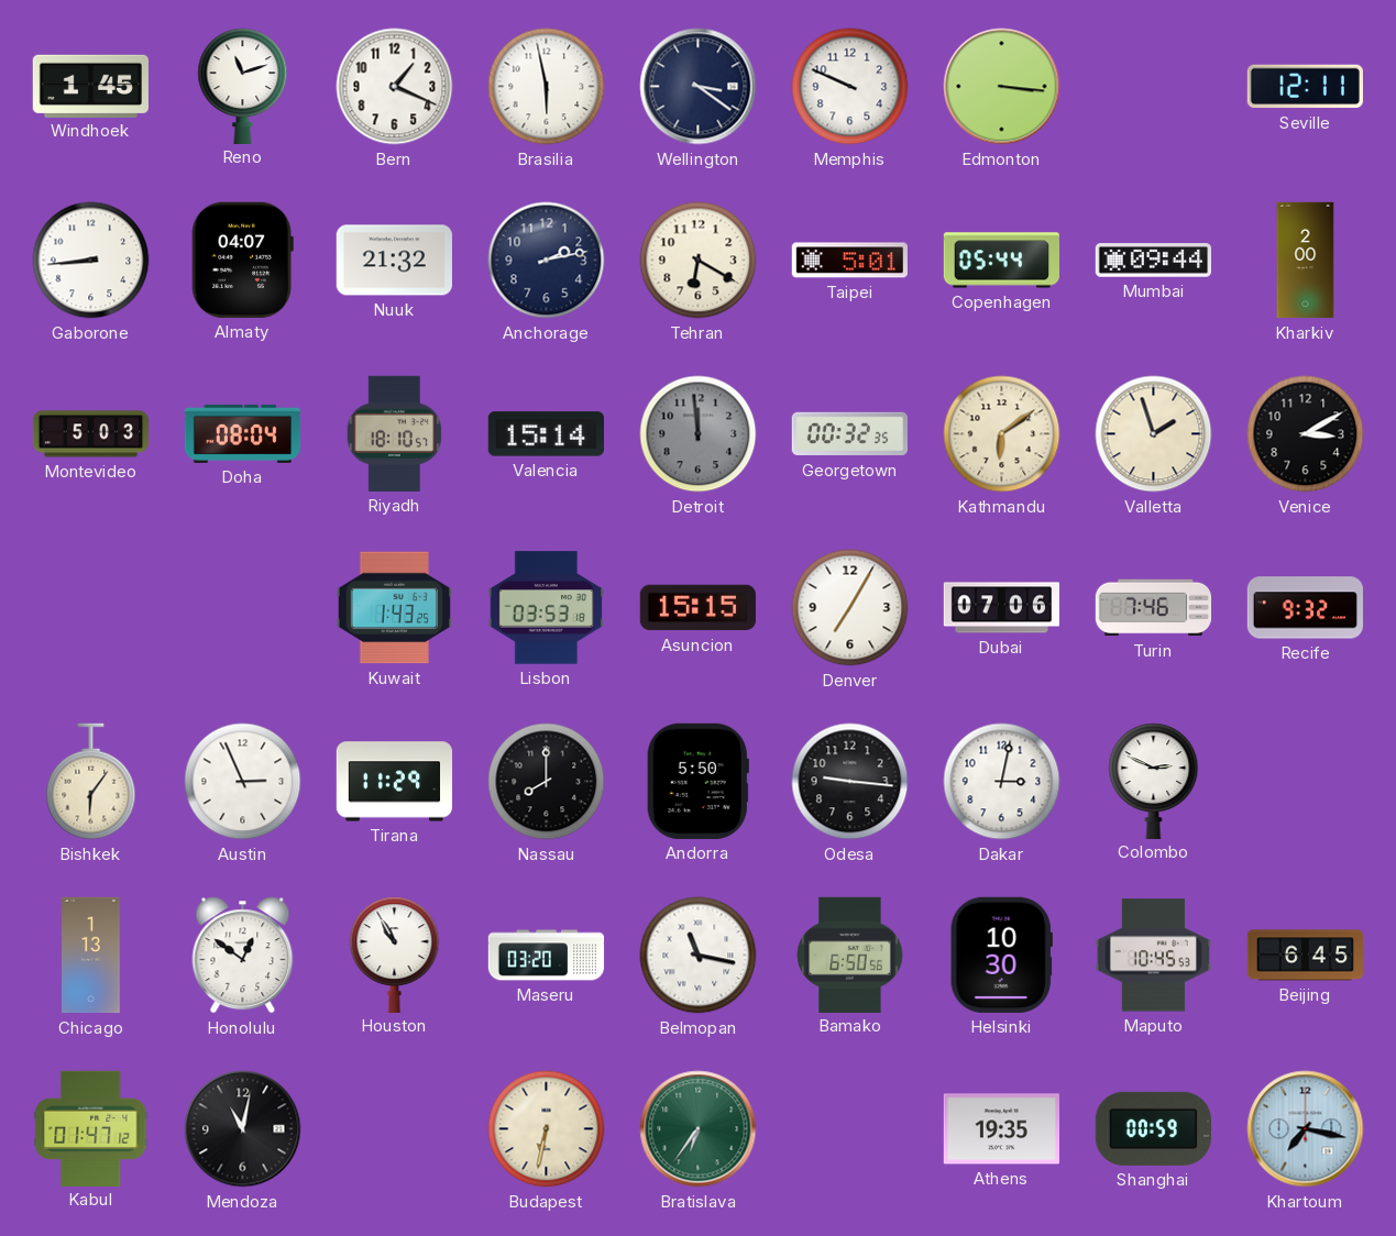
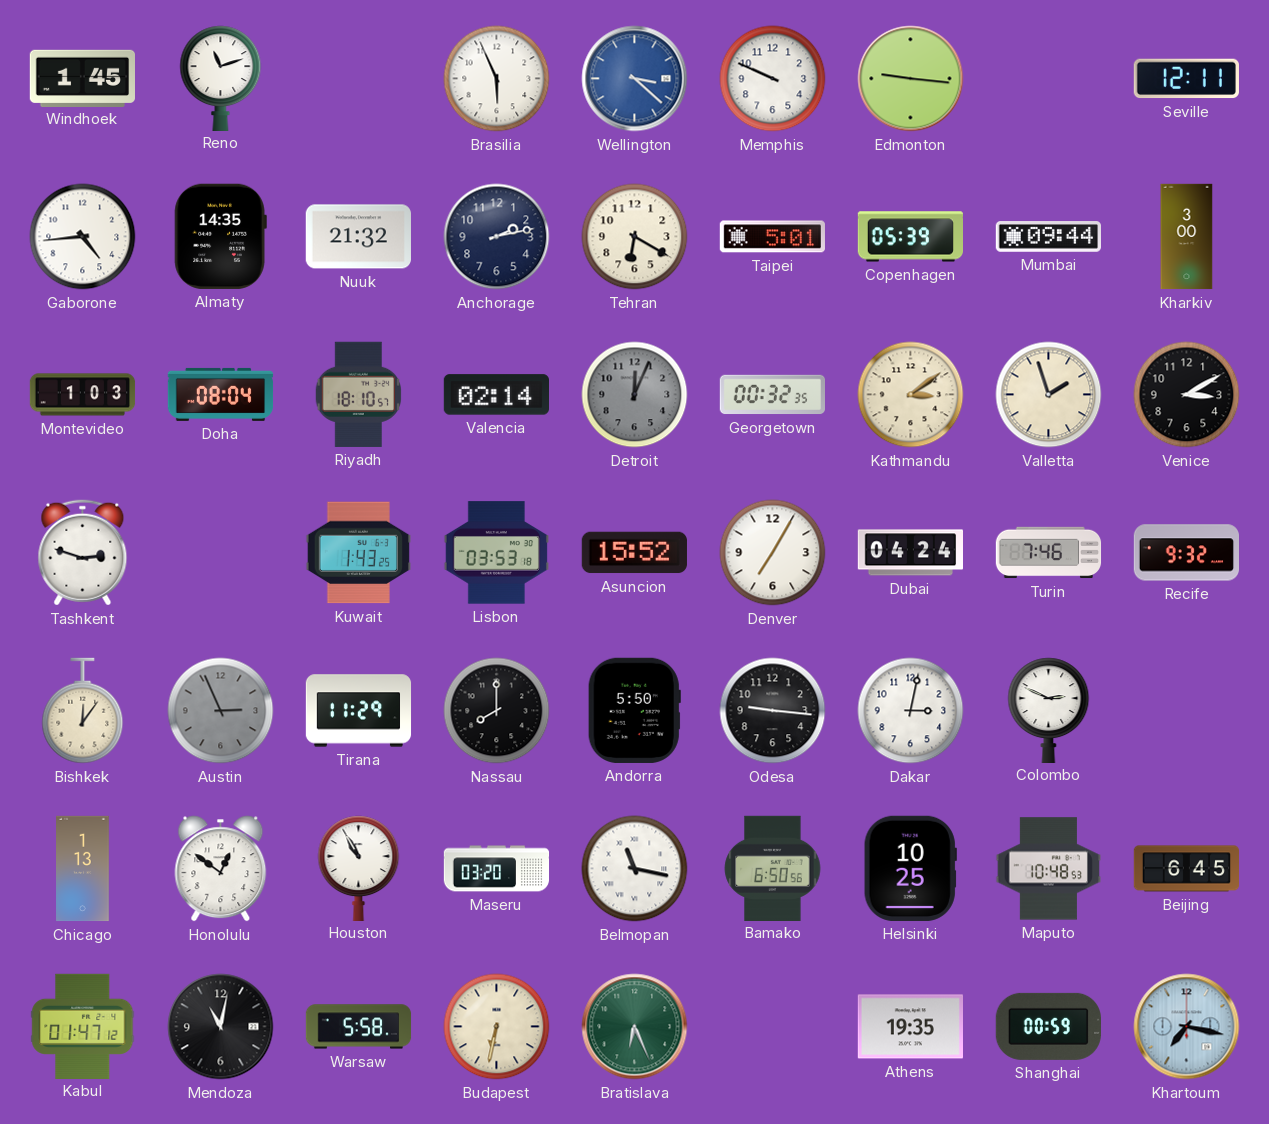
Bern: 1:19 -> none
Brasilia: 5:58 -> 5:56
Wellington: 3:21 -> 3:22
Wellington dial: navy -> blue
Edmonton: 3:16 -> 9:16
Gaborone: 8:44 -> 4:44
Almaty: 04:07 -> 14:35
Copenhagen: 05:44 -> 05:39
Kharkiv: 2:00 -> 3:00
Montevideo: 5:03 -> 1:03
Valencia: 15:14 -> 02:14
Detroit: 11:59 -> 12:04
Kathmandu: 6:09 -> 3:09
Tashkent: none -> 2:48
Asuncion: 15:15 -> 15:52
Dubai: 07:06 -> 04:24
Bishkek: 6:06 -> 12:06
Austin dial: white -> grey
Helsinki: 10:30 -> 10:25
Maputo: 10:45 -> 10:48
Warsaw: none -> 5:58
Bratislava: 6:36 -> 6:26
